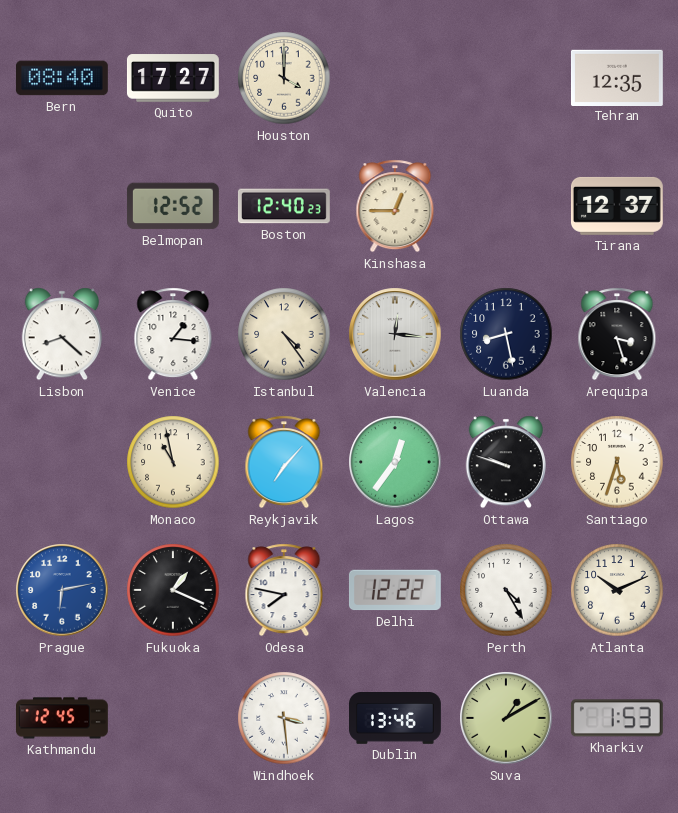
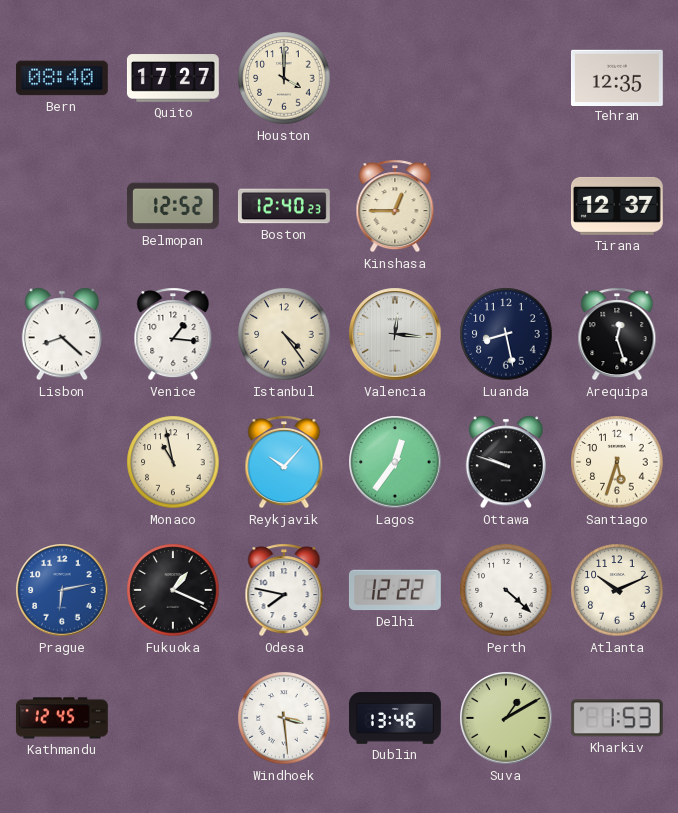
Arequipa: 3:27 -> 12:27
Reykjavik: 7:07 -> 10:07
Perth: 4:25 -> 4:22
